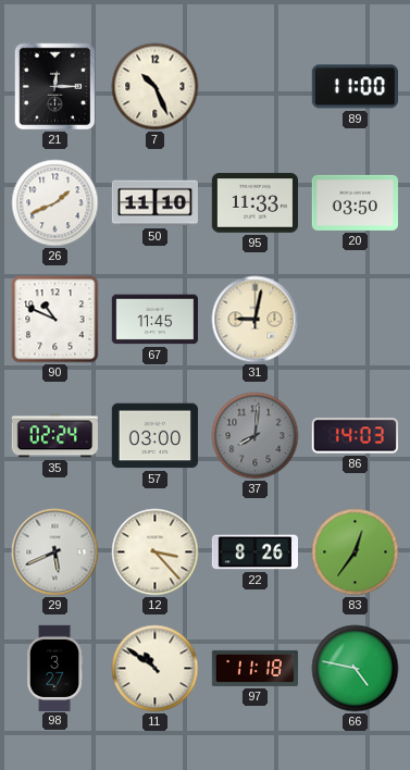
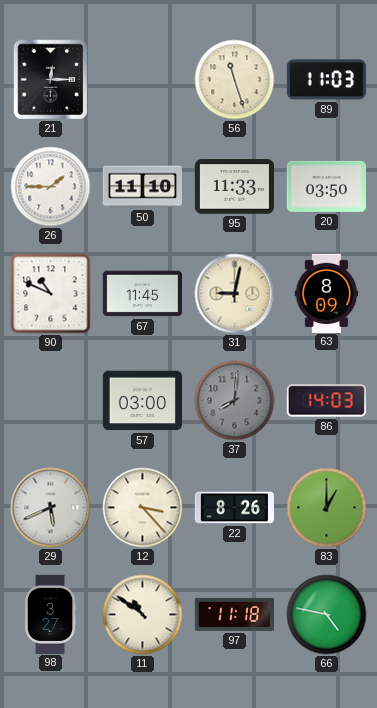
7: 10:26 -> none
56: none -> 11:27
89: 11:00 -> 11:03
26: 1:41 -> 1:45
63: none -> 8:09
35: 02:24 -> none
83: 12:36 -> 1:00
